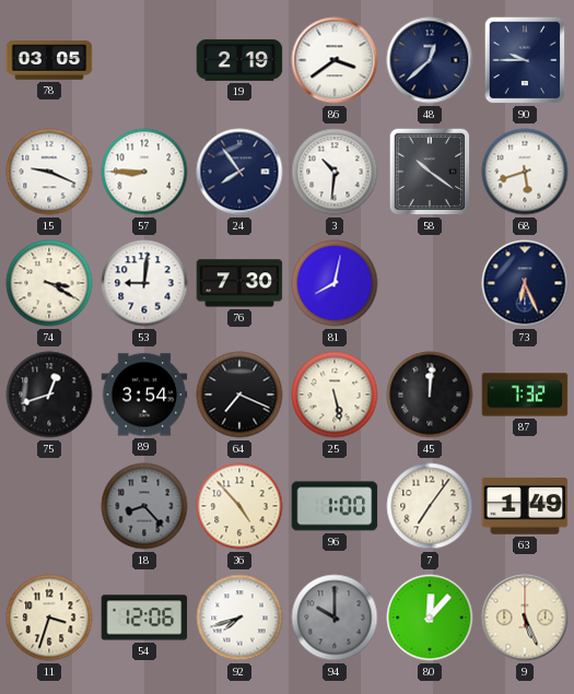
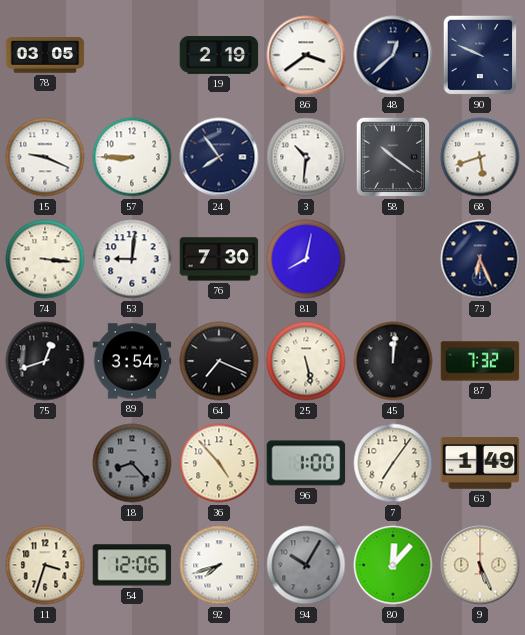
90: 9:45 -> 9:49
74: 3:20 -> 3:16
94: 10:00 -> 10:05
